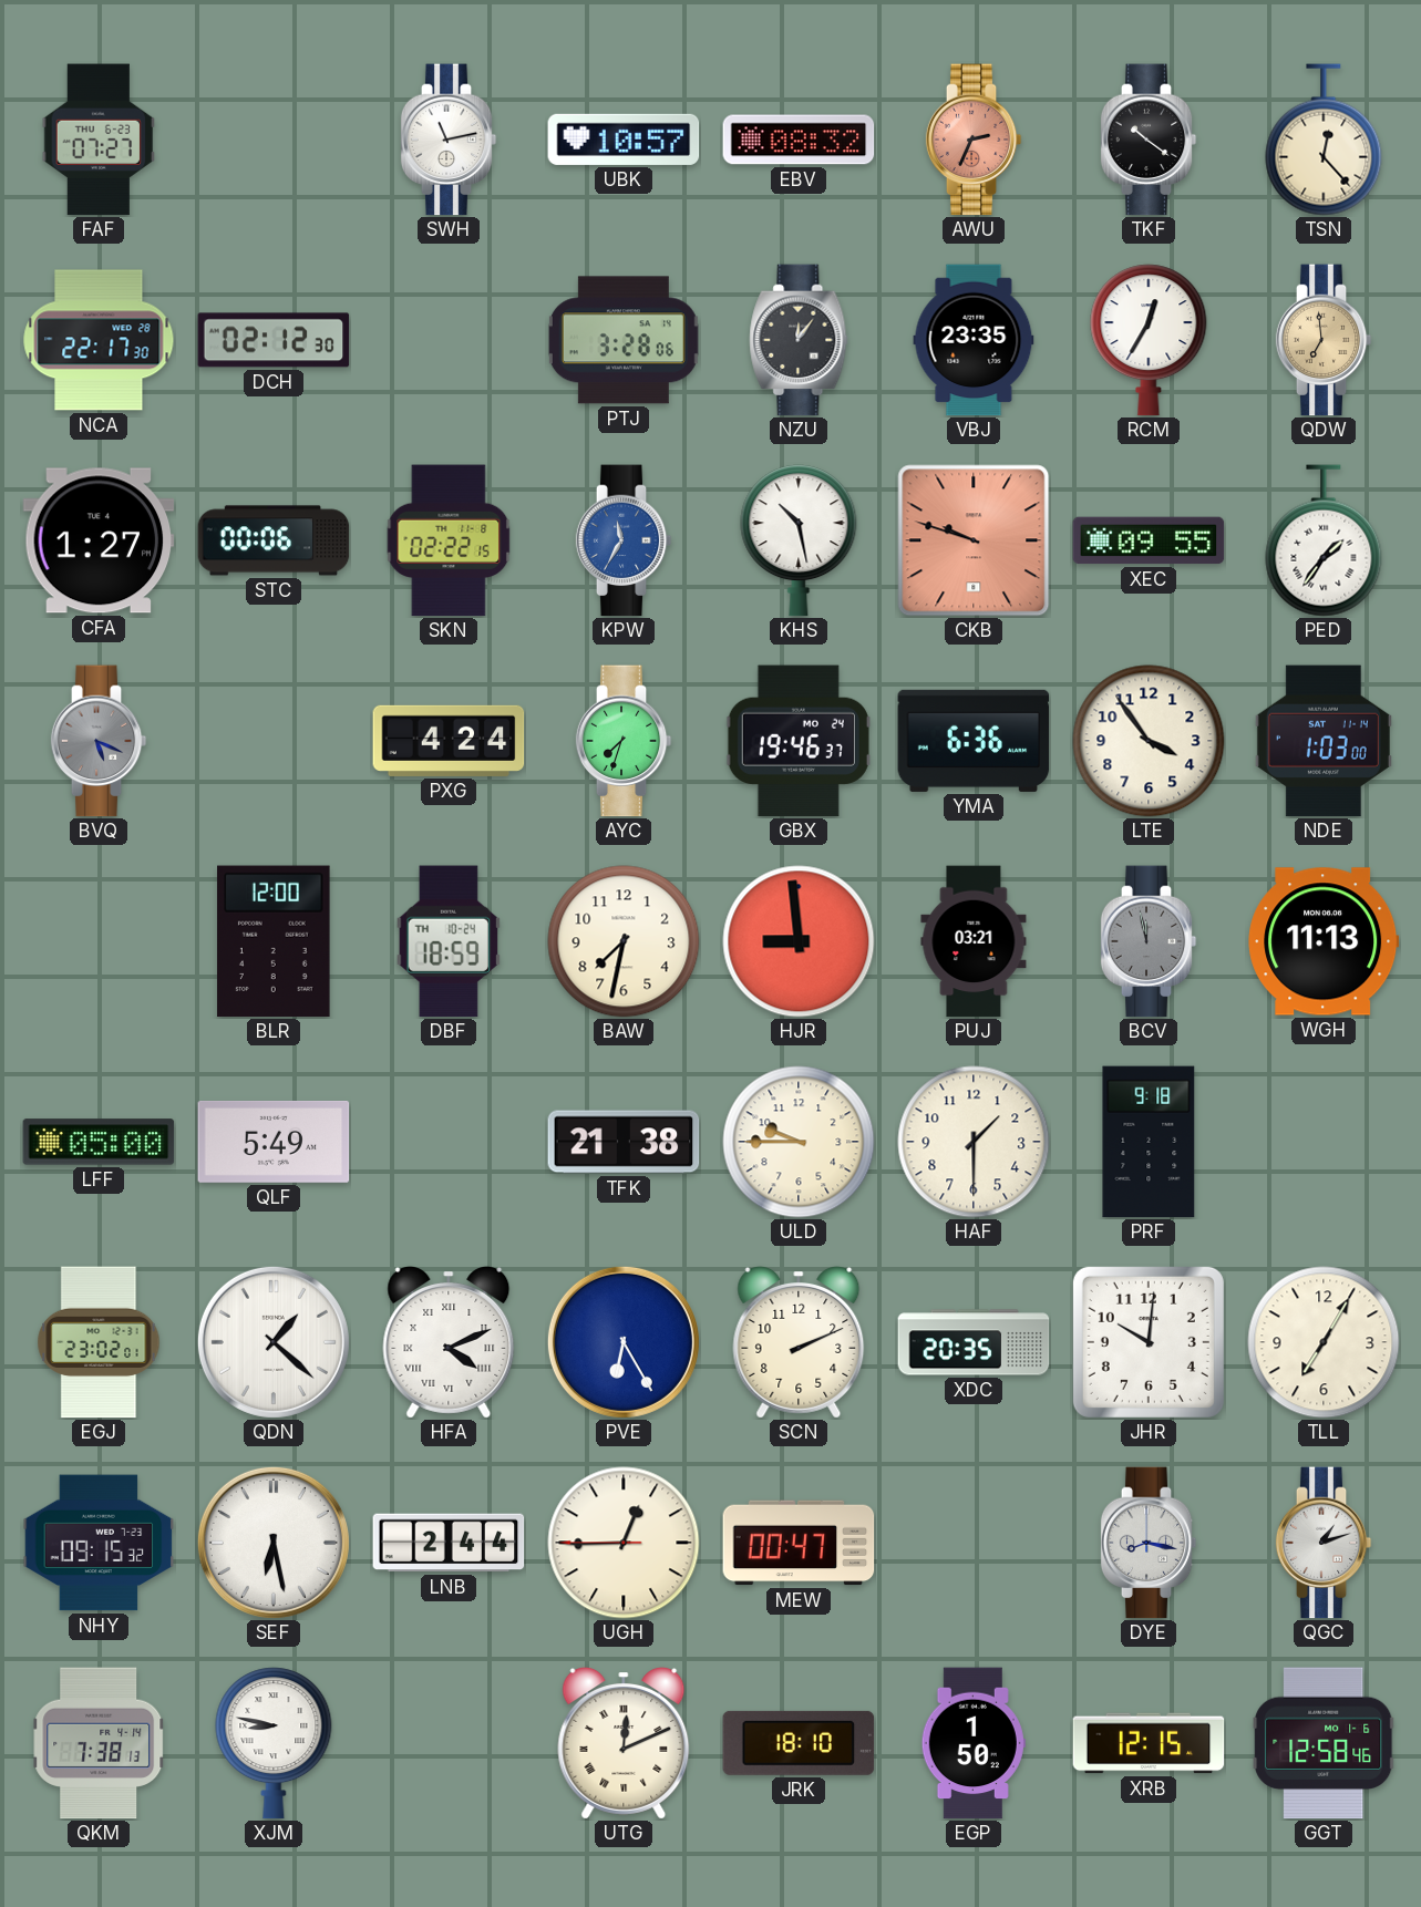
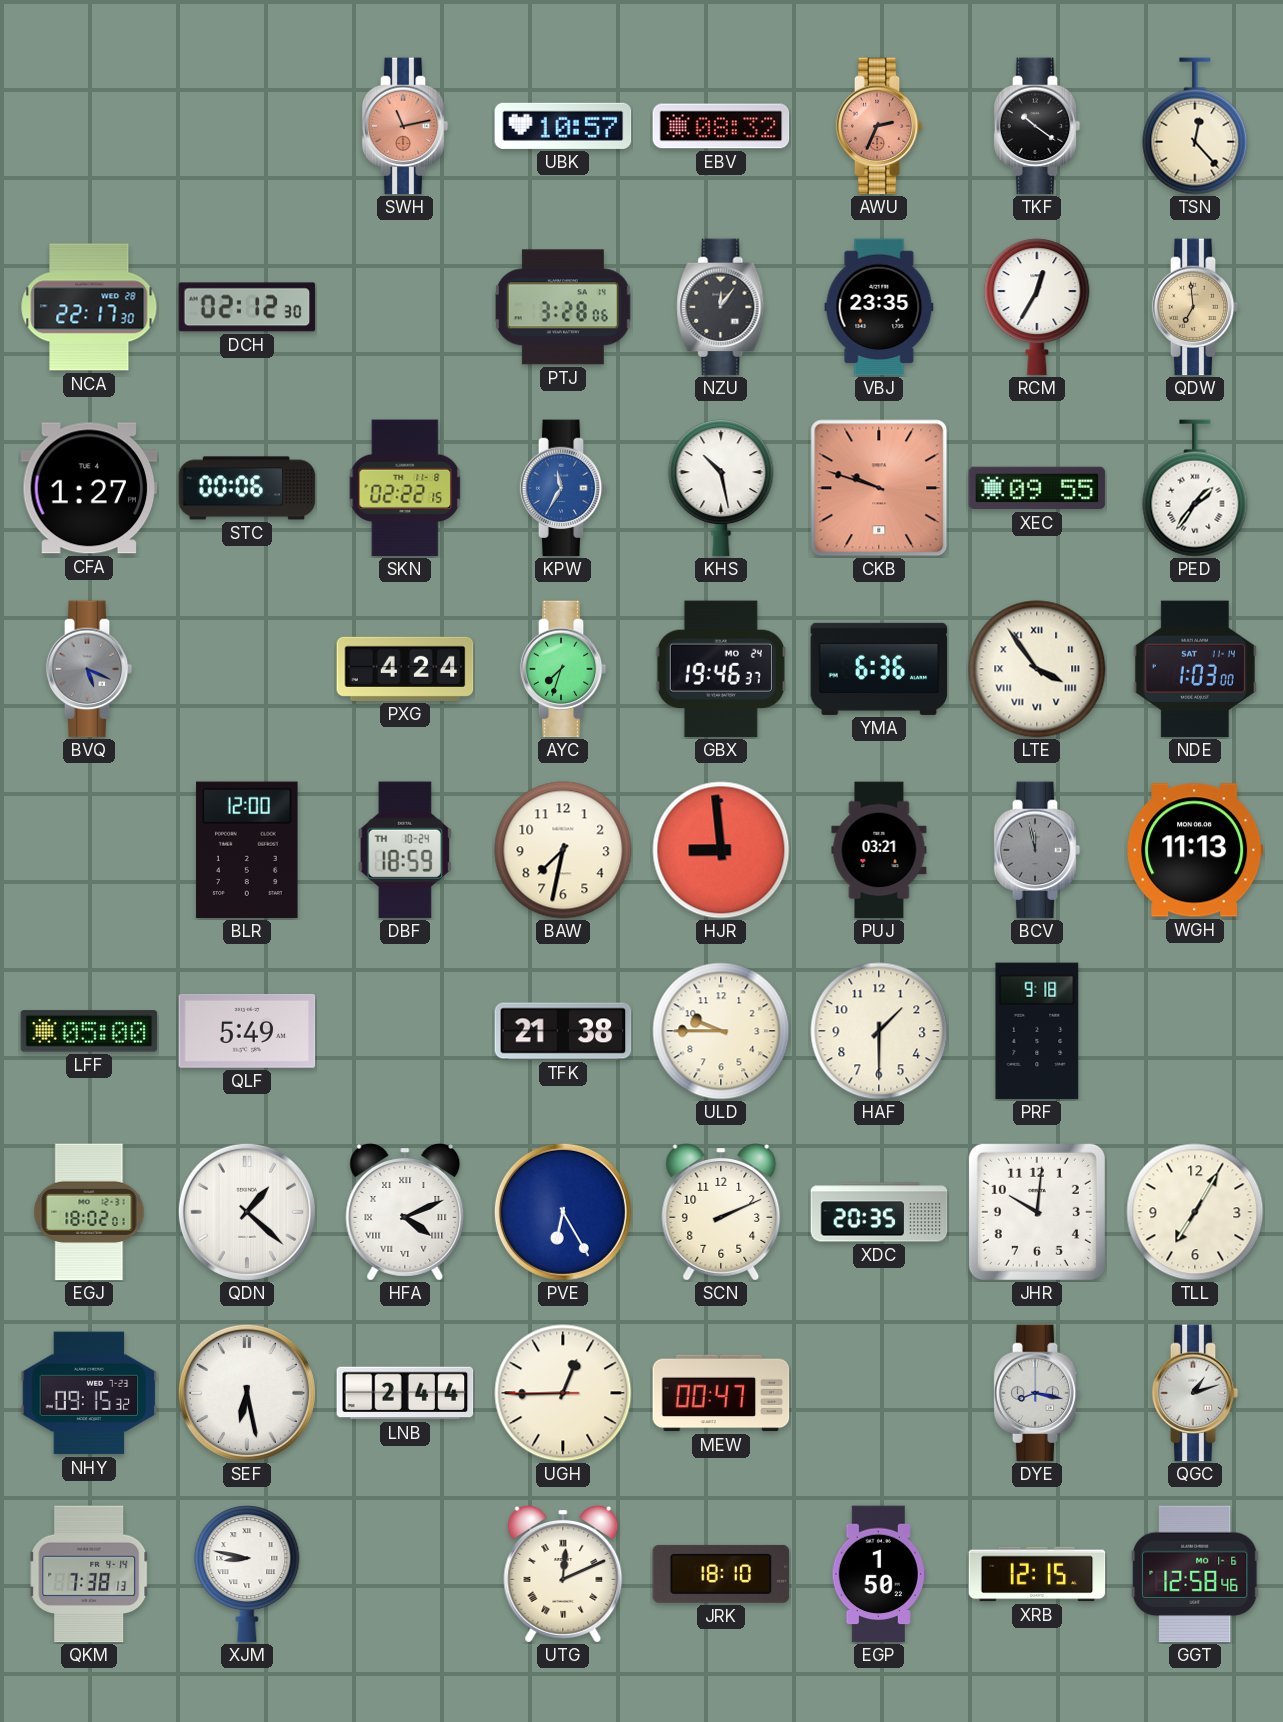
FAF: 07:27 -> none
SWH dial: white -> salmon
LTE numerals: Arabic -> Roman
EGJ: 23:02 -> 18:02
